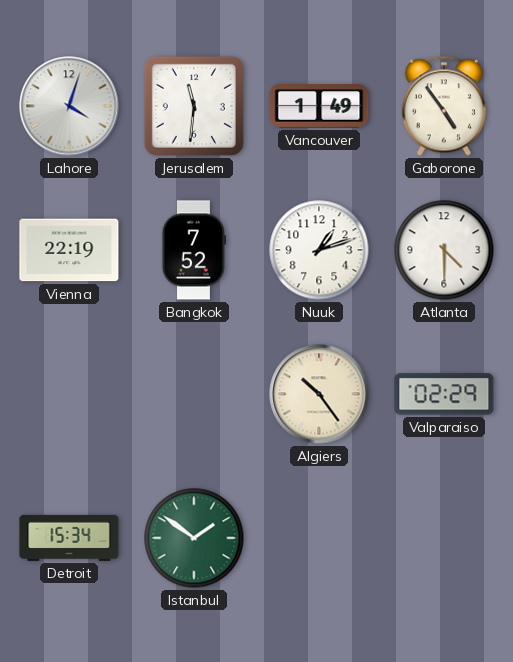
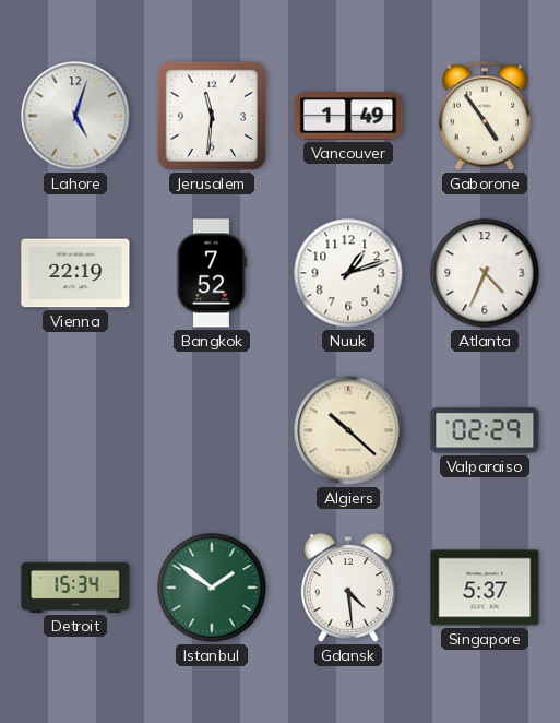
Lahore: 4:03 -> 5:03
Atlanta: 4:30 -> 4:34
Algiers: 10:24 -> 10:22
Gdansk: none -> 4:29
Singapore: none -> 5:37
